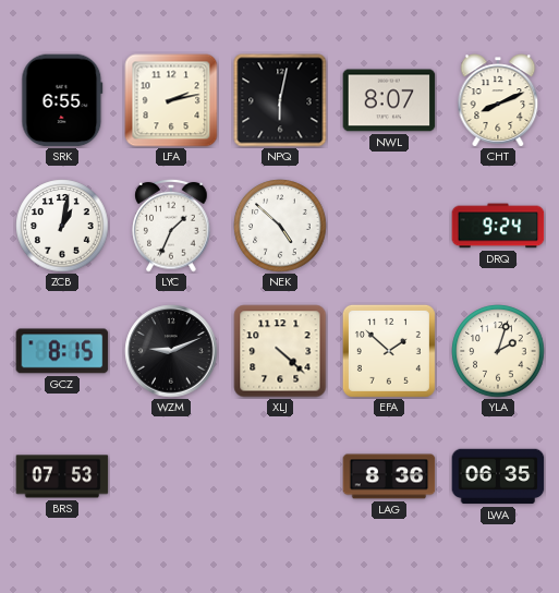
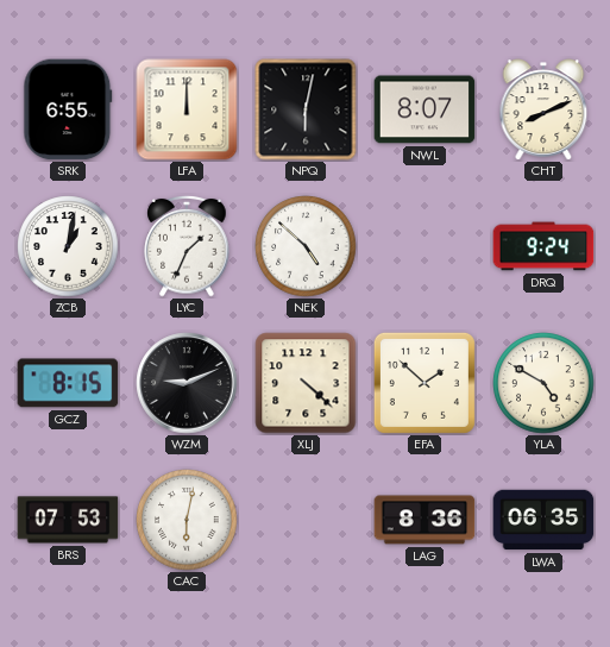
LFA: 2:13 -> 12:00
YLA: 2:03 -> 4:50
CAC: none -> 6:02
